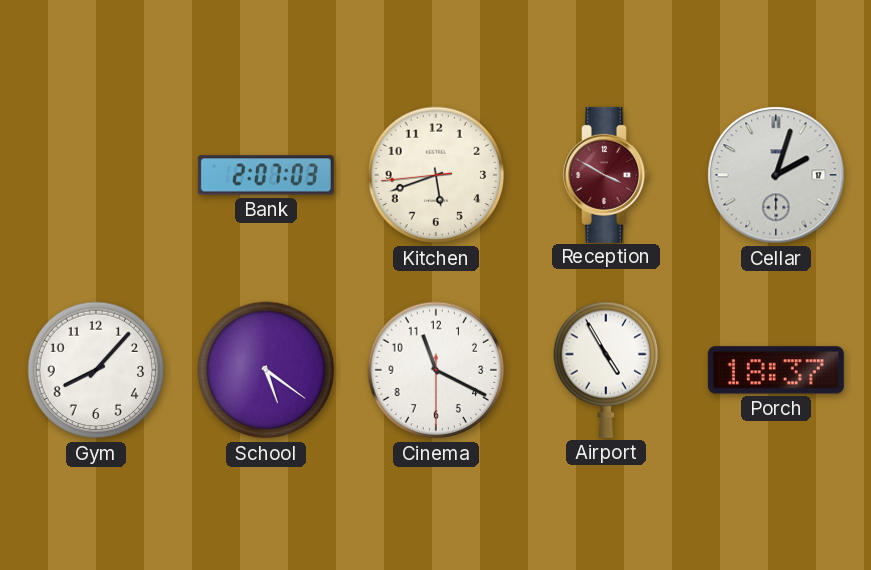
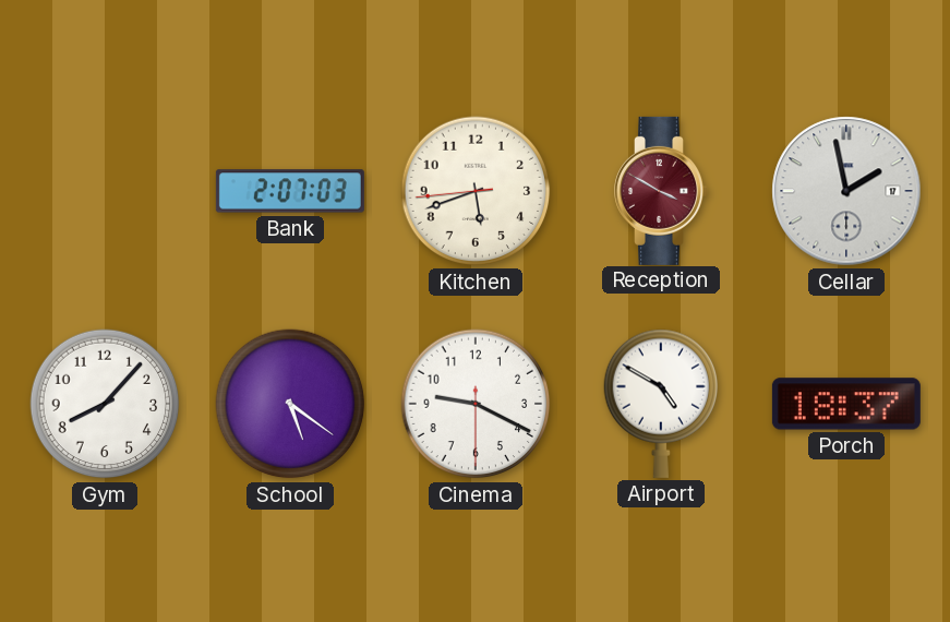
Cellar: 2:03 -> 1:58
Cinema: 11:19 -> 9:19
Airport: 4:55 -> 4:50
